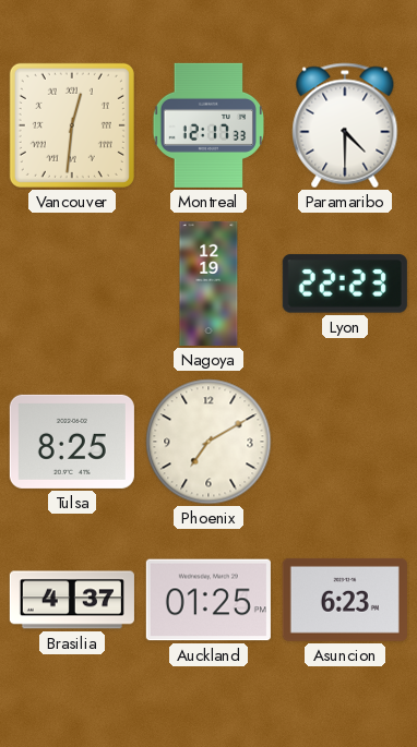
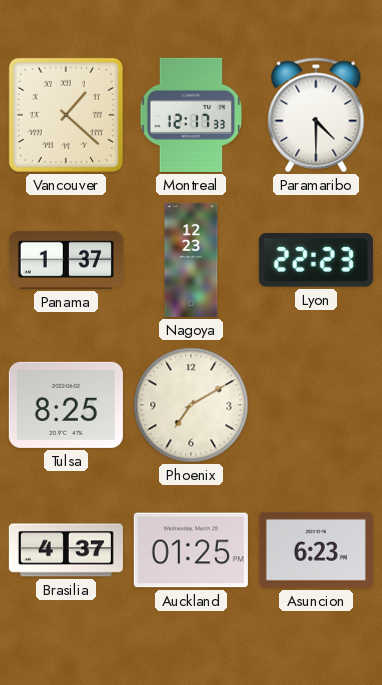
Vancouver: 12:31 -> 1:22
Panama: none -> 1:37
Nagoya: 12:19 -> 12:23
